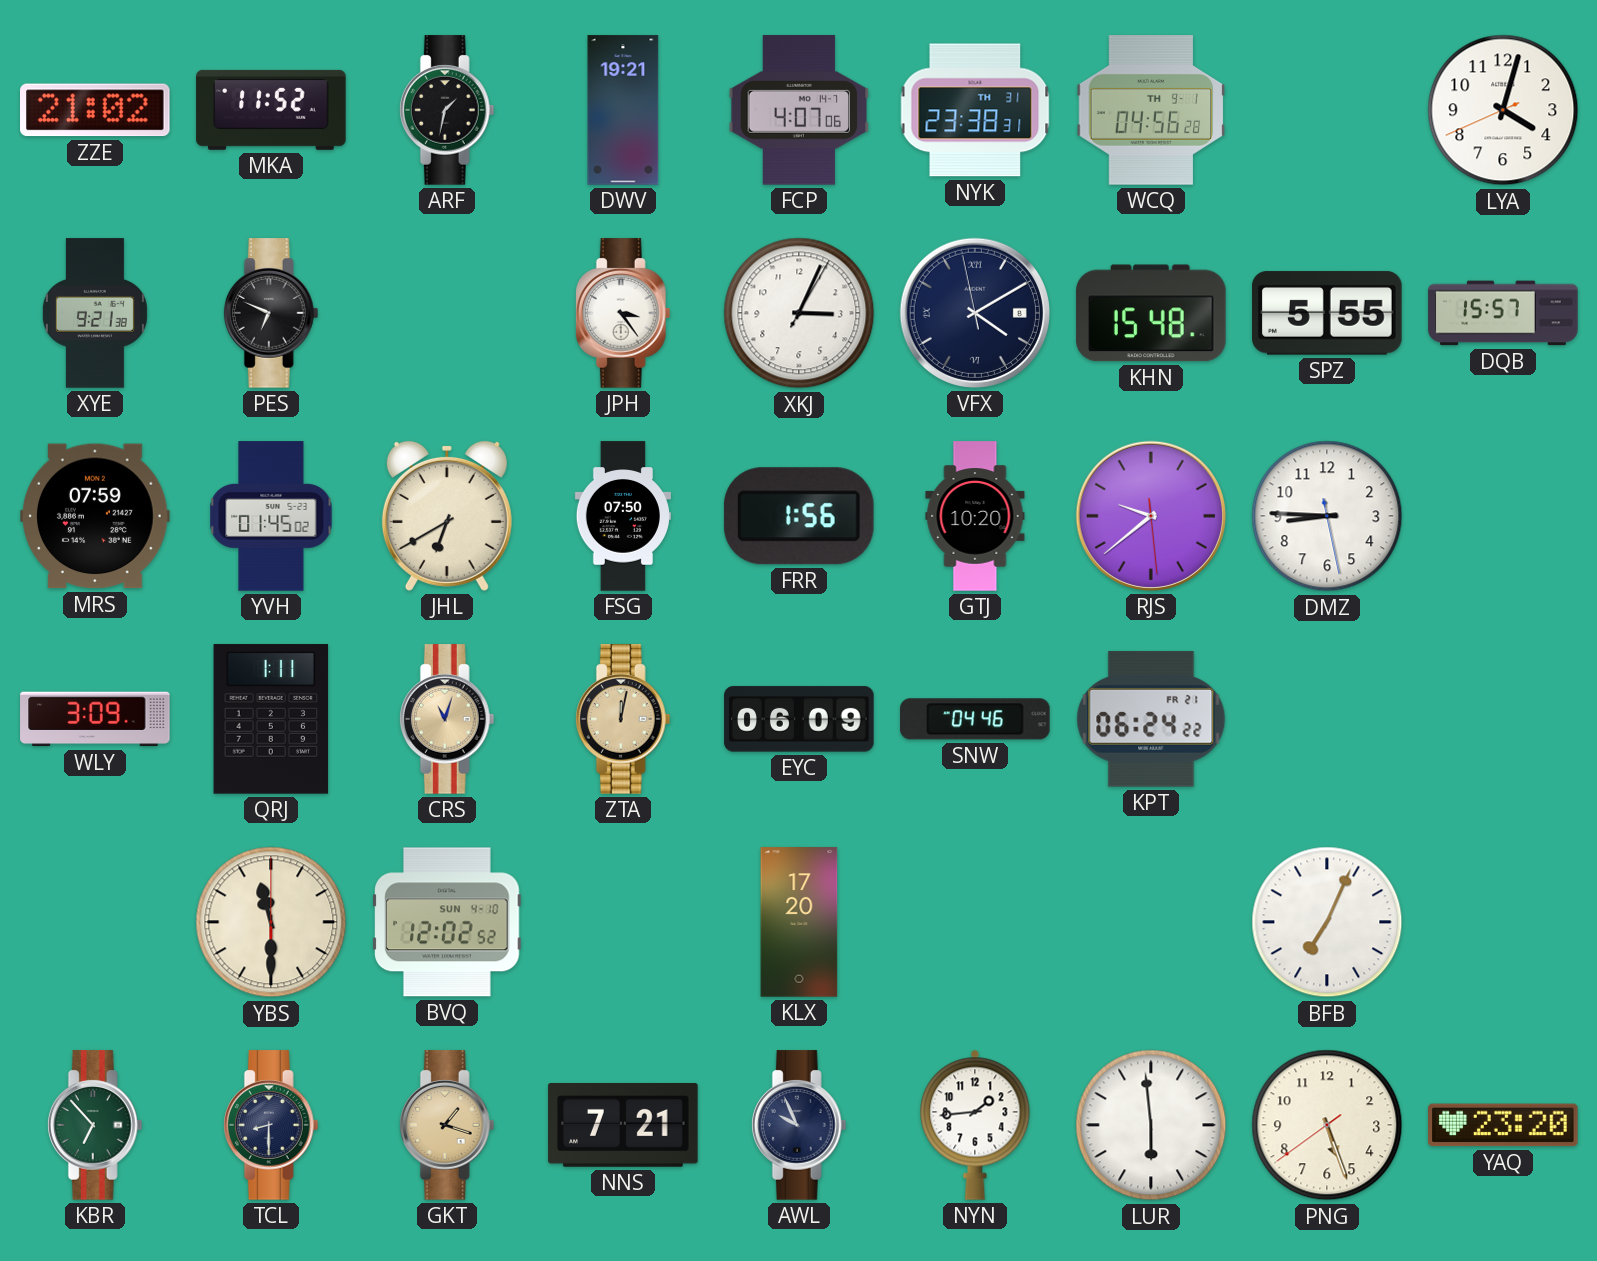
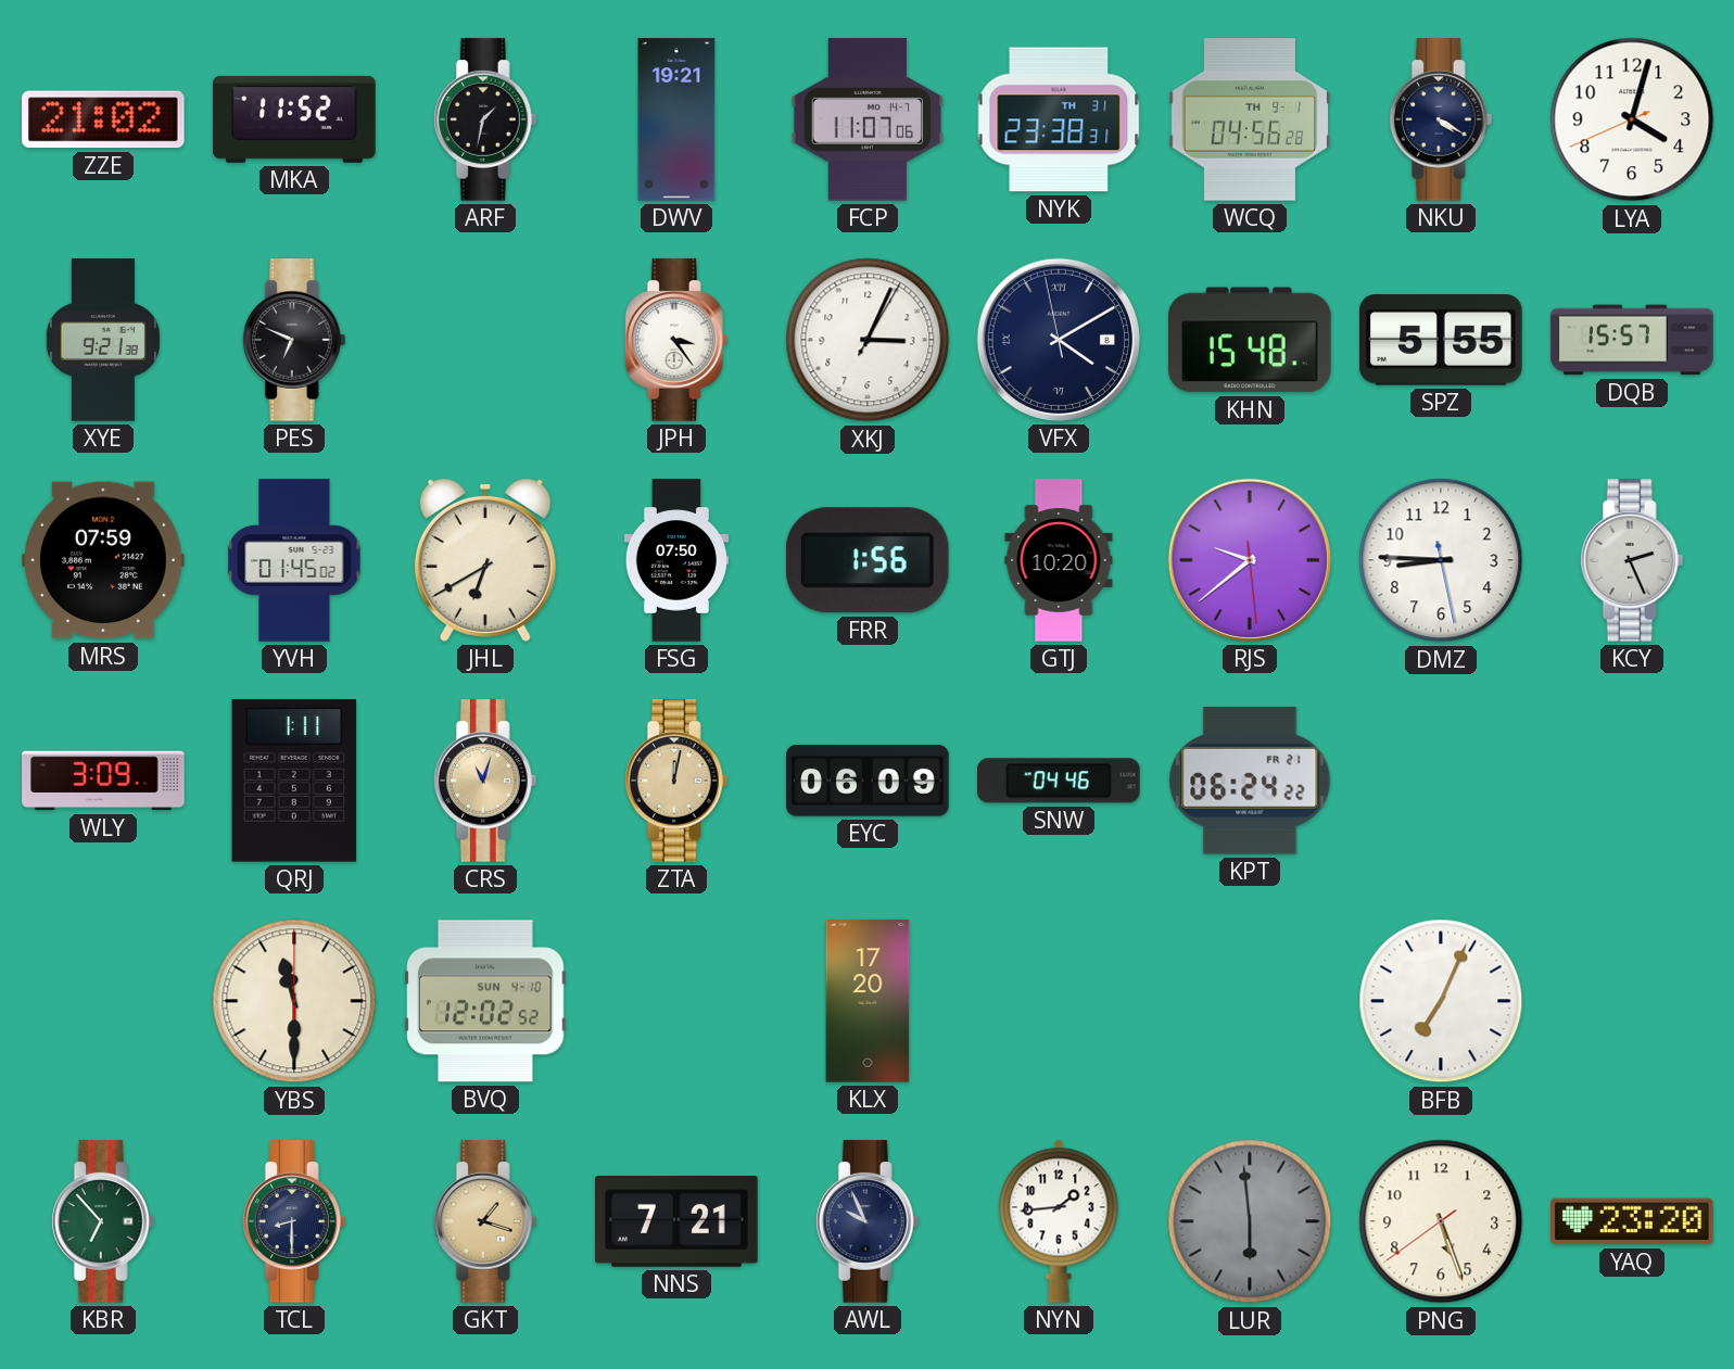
FCP: 4:07 -> 11:07
NKU: none -> 4:20
KCY: none -> 2:26
LUR dial: white -> grey
